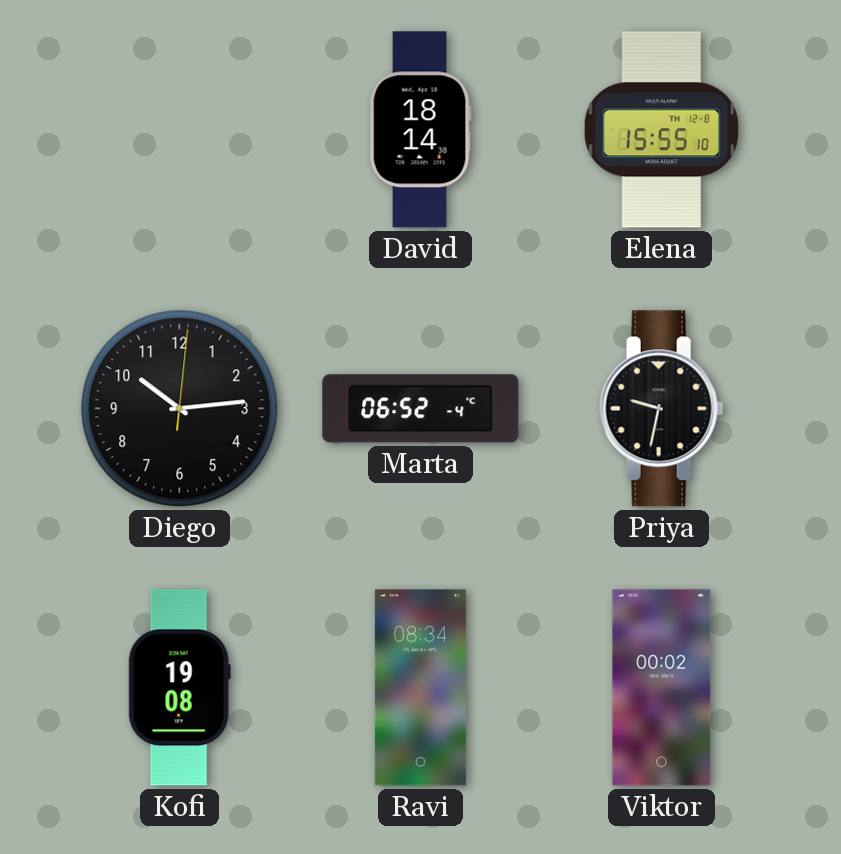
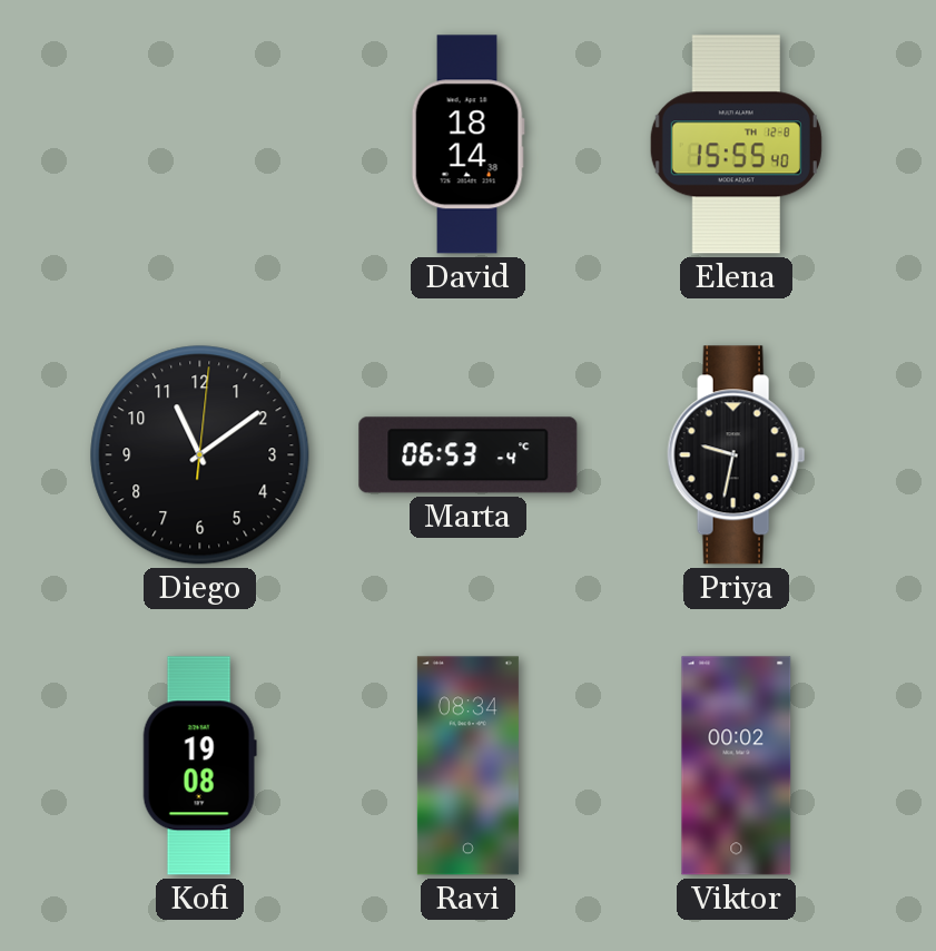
Elena: 15:55:10 -> 15:55:40
Diego: 10:14 -> 11:09
Marta: 06:52 -> 06:53
